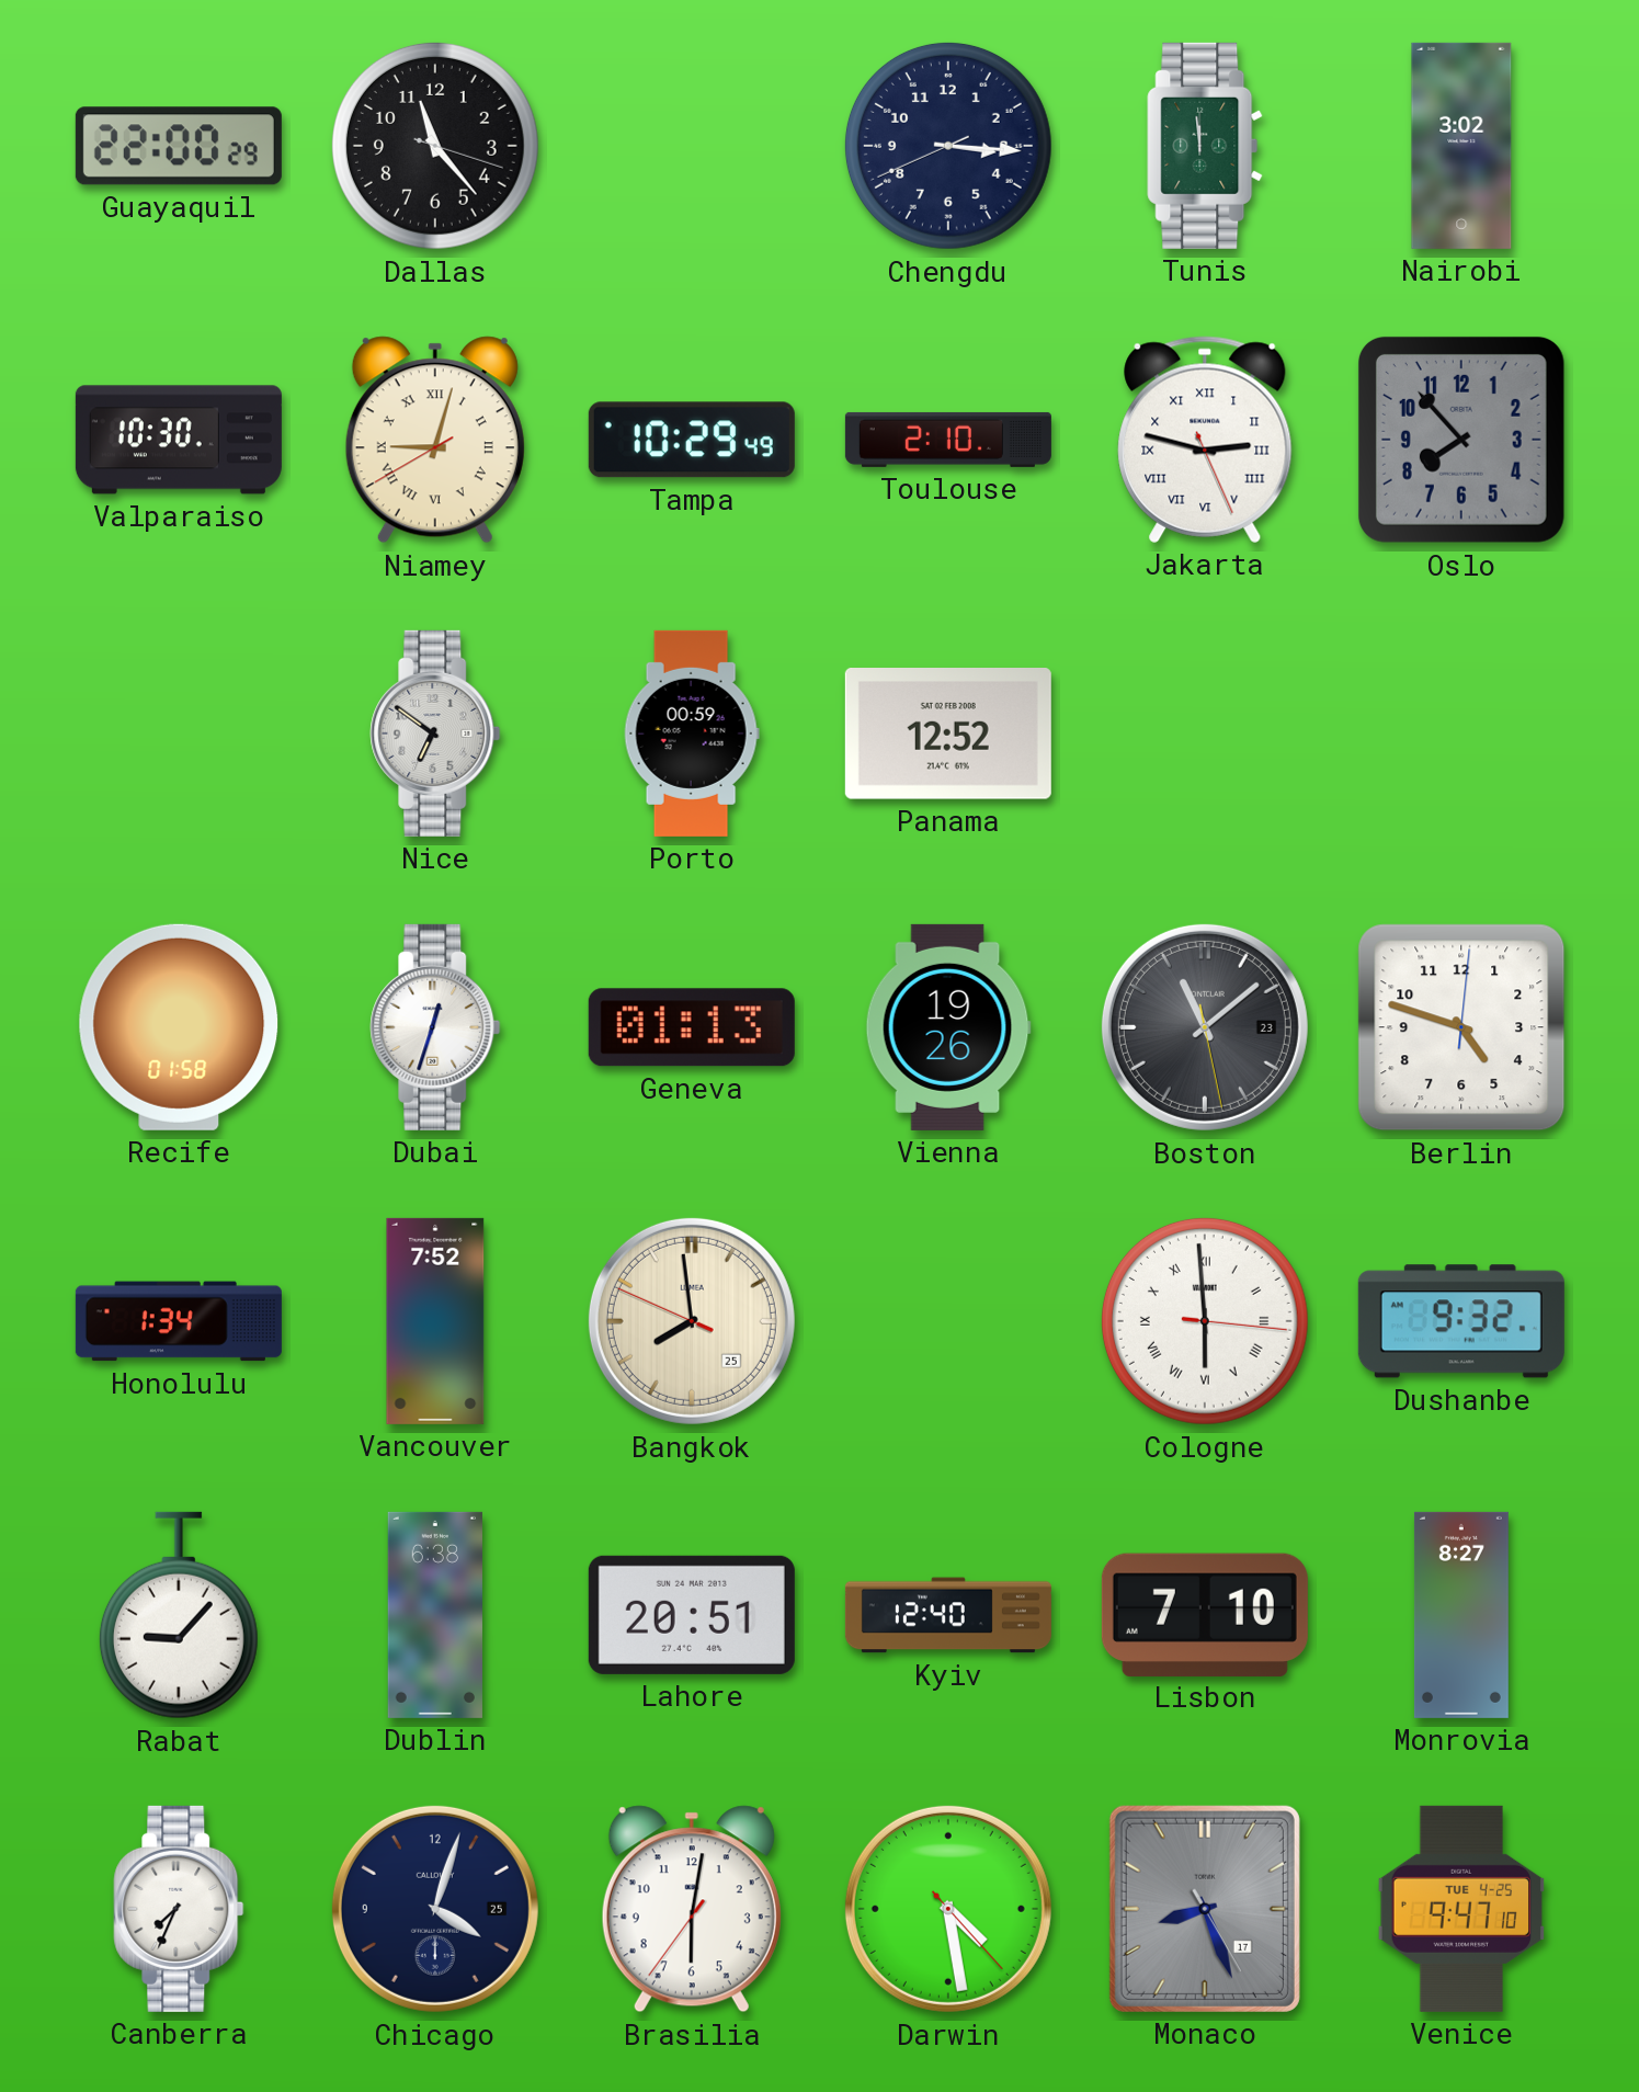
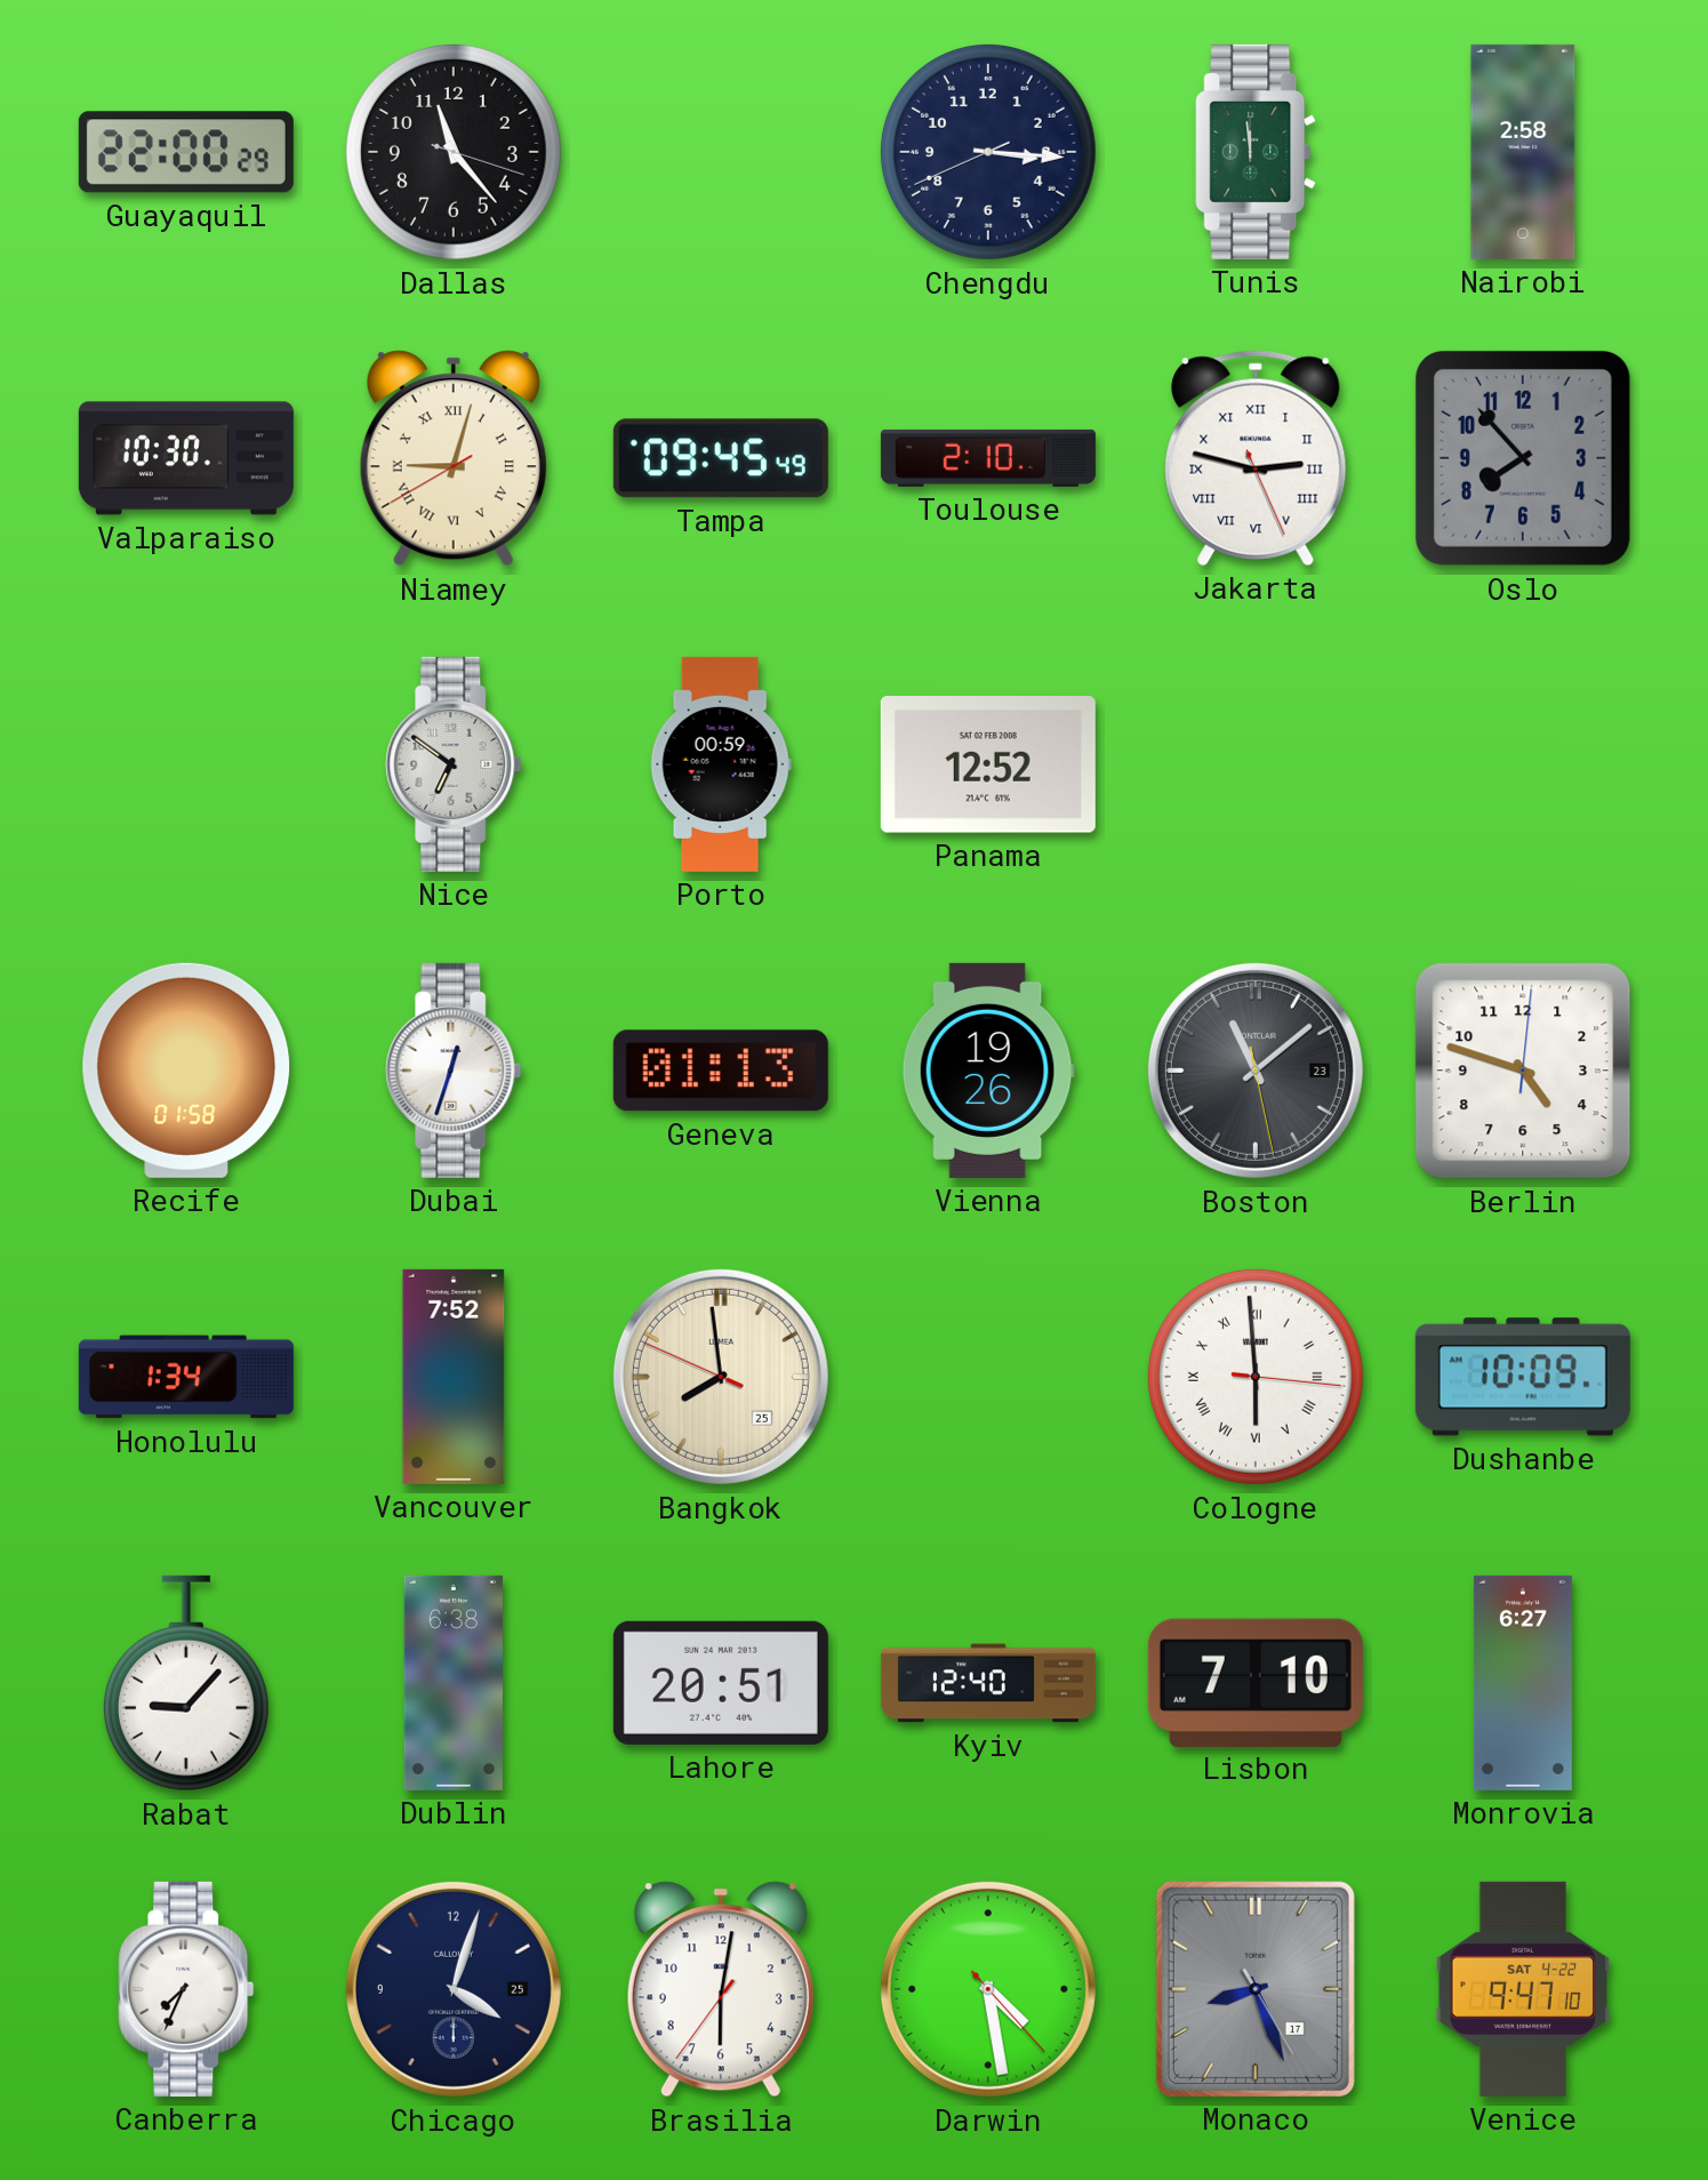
Nairobi: 3:02 -> 2:58
Tampa: 10:29 -> 09:45
Dushanbe: 9:32 -> 10:09
Monrovia: 8:27 -> 6:27
Venice date: TUE 4-25 -> SAT 4-22
